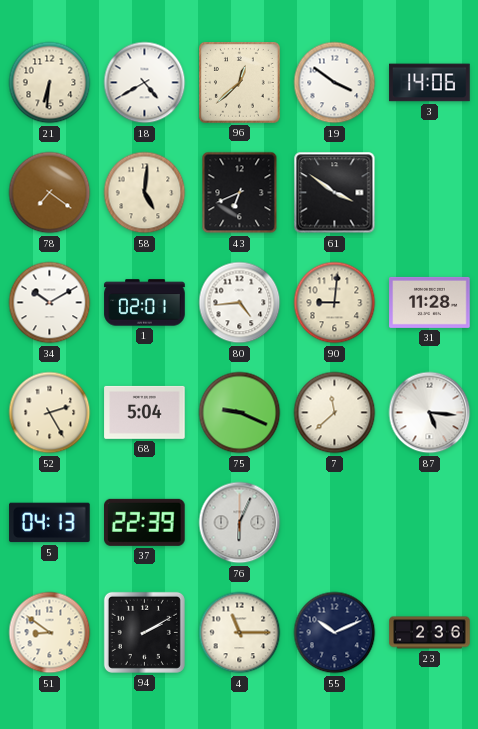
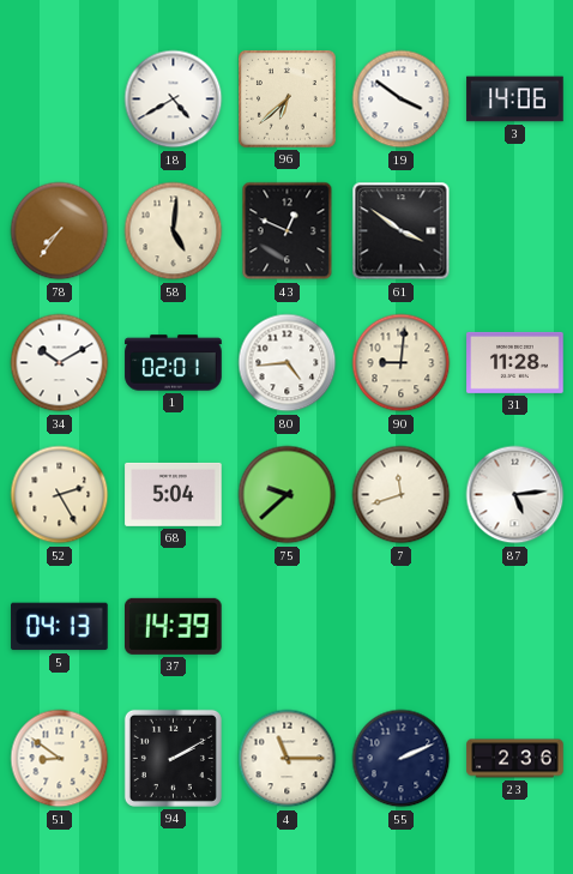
21: 6:31 -> none
96: 12:38 -> 6:38
78: 7:21 -> 7:36
43: 6:41 -> 12:49
75: 9:19 -> 9:38
7: 11:38 -> 11:42
87: 5:16 -> 5:14
37: 22:39 -> 14:39
76: 6:04 -> none
55: 10:11 -> 2:11
